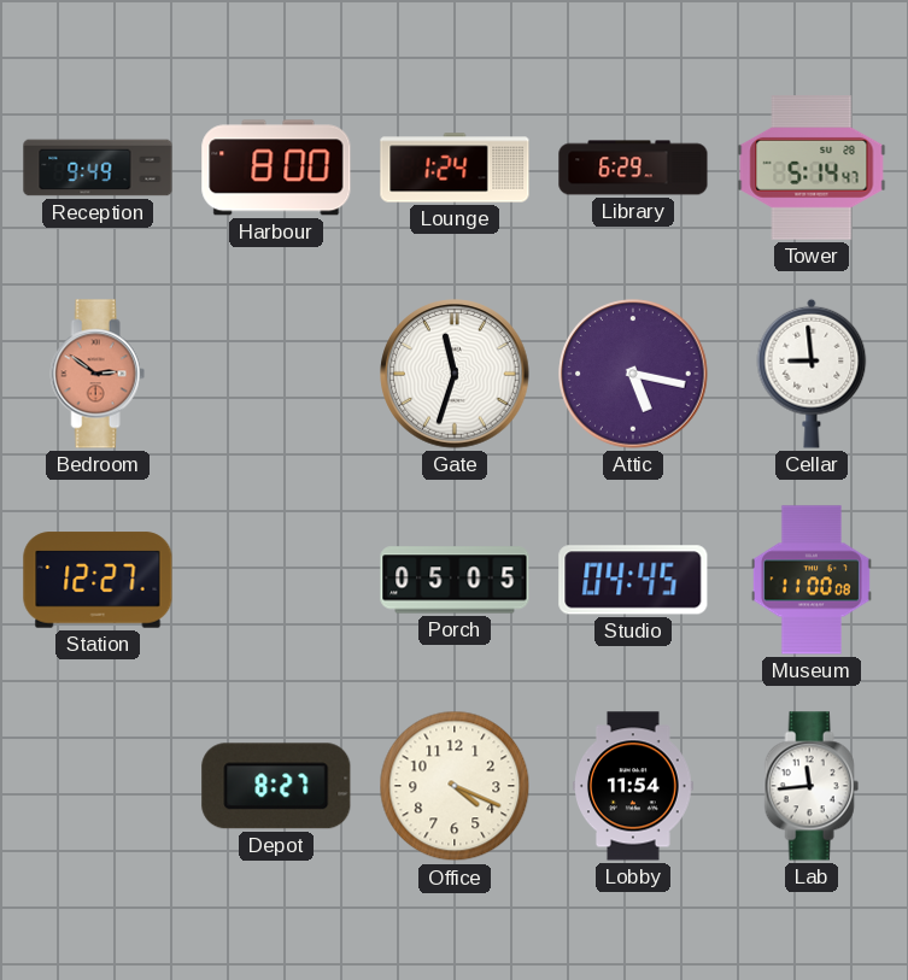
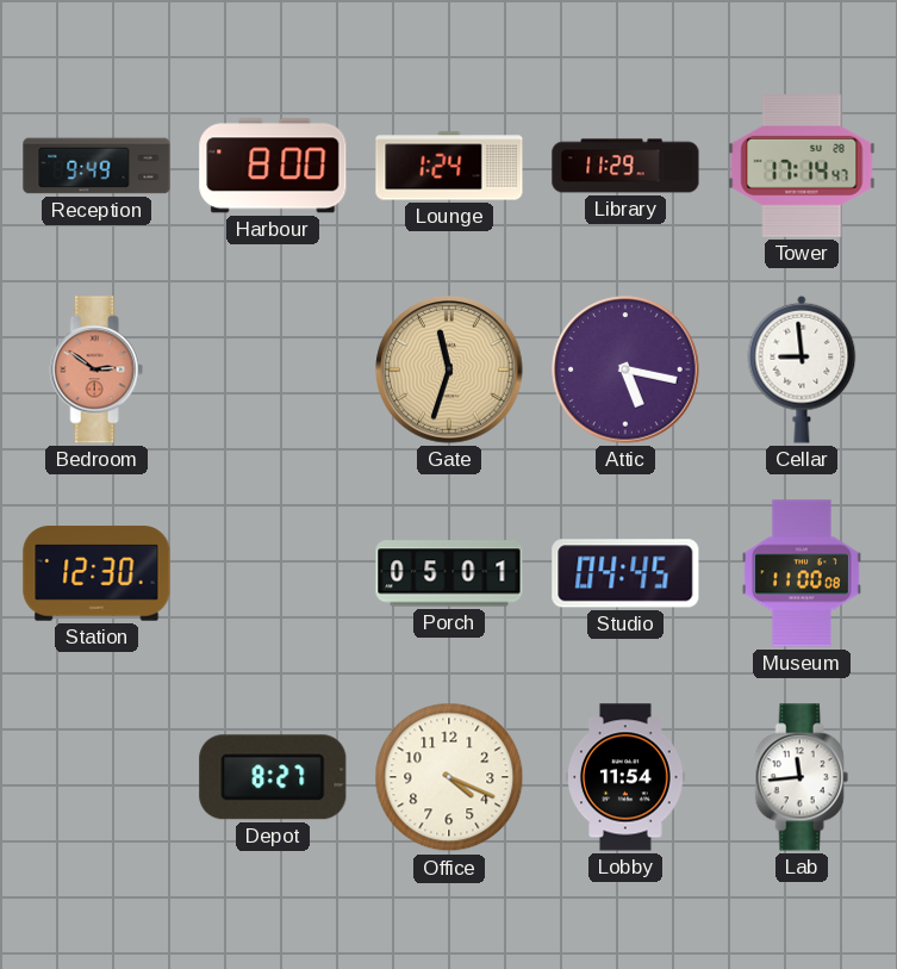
Library: 6:29 -> 11:29
Tower: 5:14 -> 17:14
Gate dial: white -> champagne
Station: 12:27 -> 12:30
Porch: 05:05 -> 05:01
